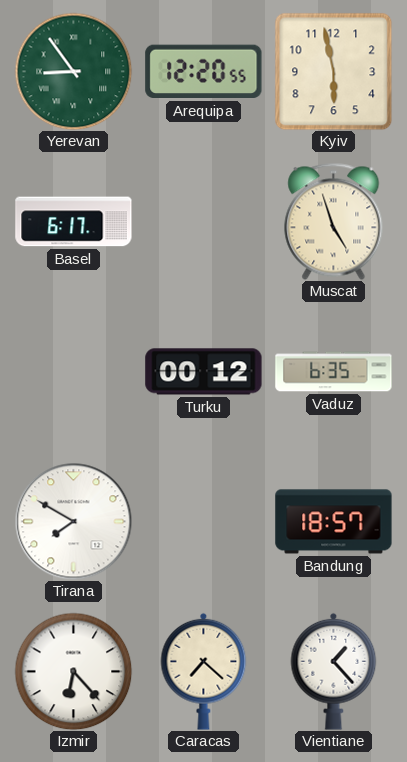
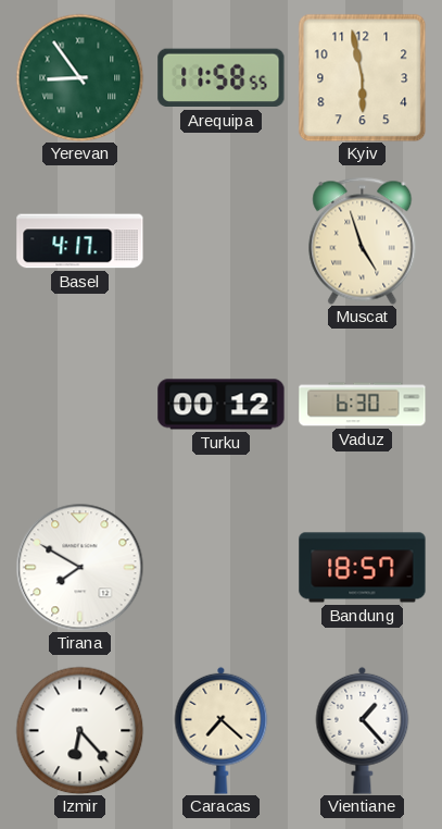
Arequipa: 12:20 -> 11:58
Basel: 6:17 -> 4:17
Vaduz: 6:35 -> 6:30
